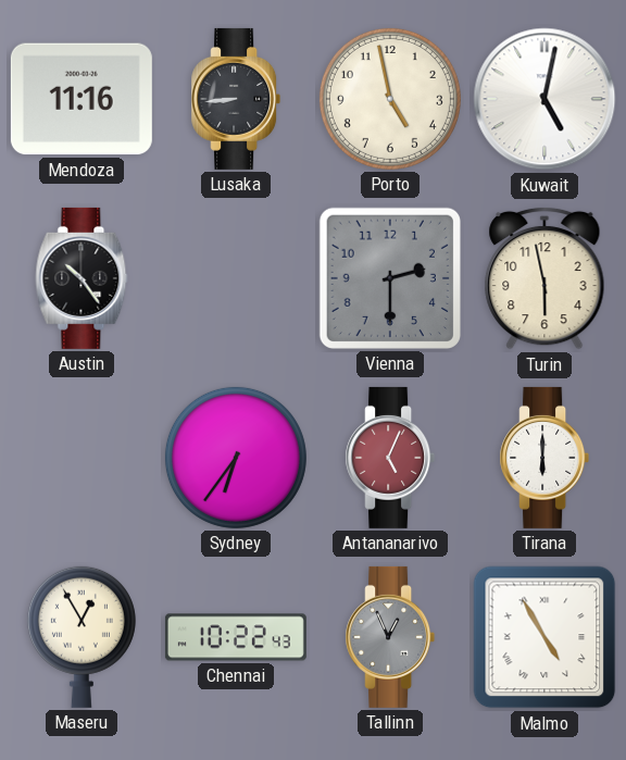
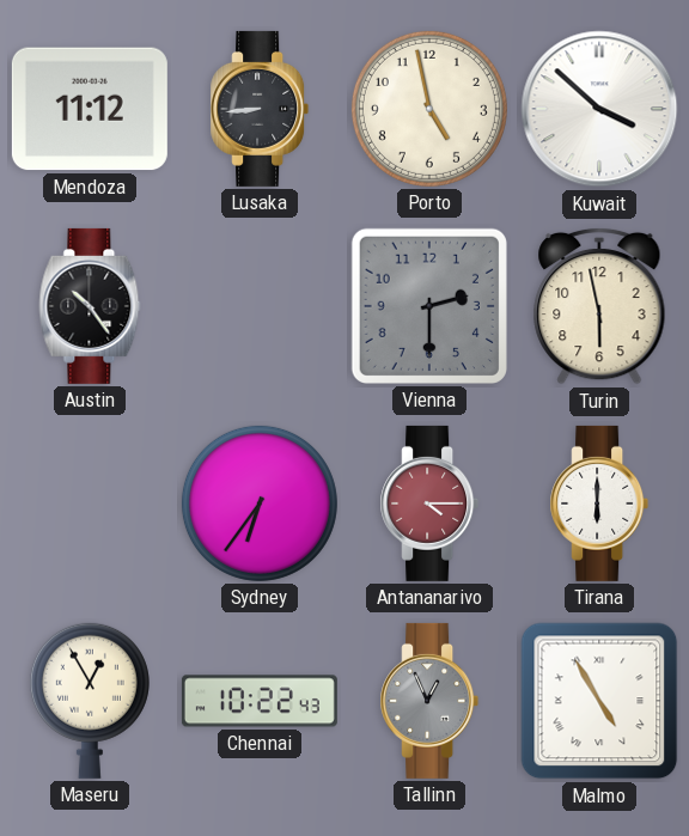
Mendoza: 11:16 -> 11:12
Kuwait: 5:02 -> 3:52
Antananarivo: 5:04 -> 4:15
